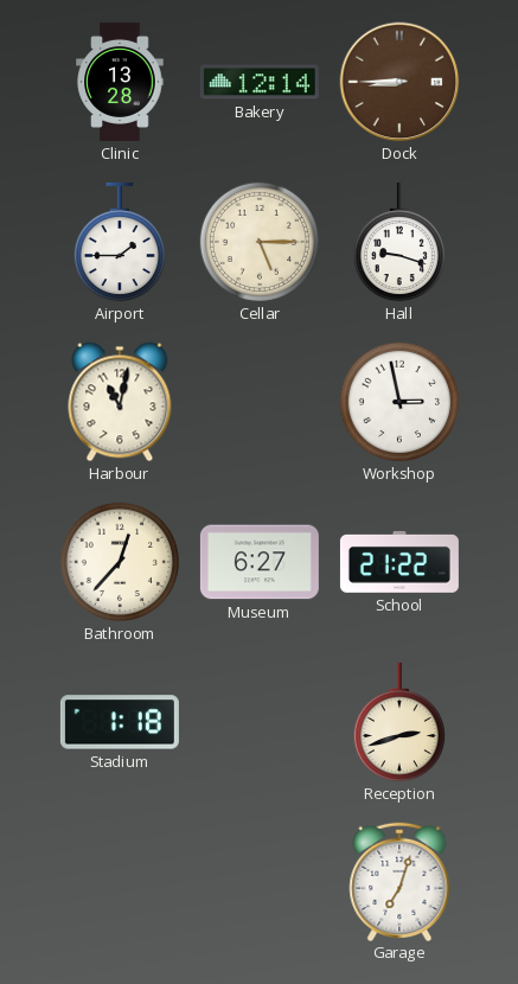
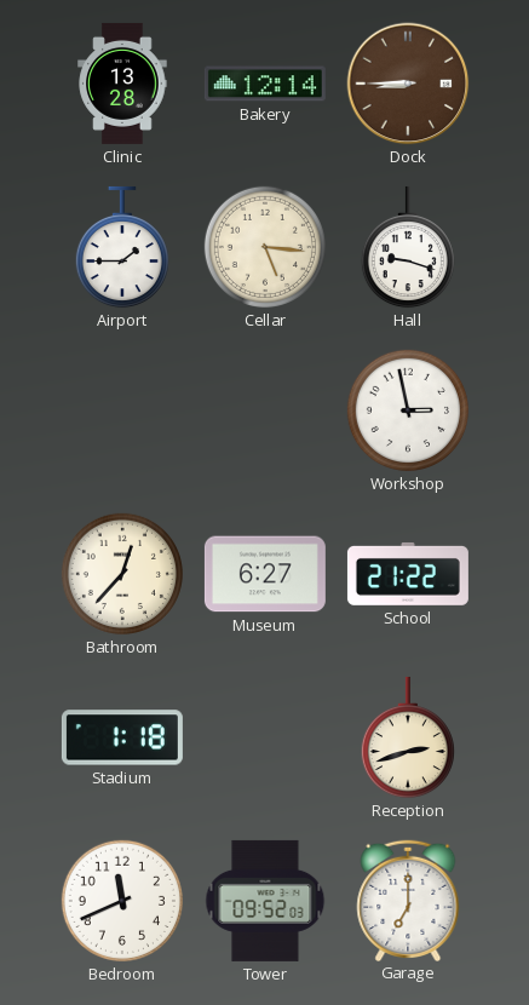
Cellar: 5:15 -> 5:16
Harbour: 11:02 -> none
Bedroom: none -> 11:41
Tower: none -> 09:52
Garage: 7:03 -> 7:00
